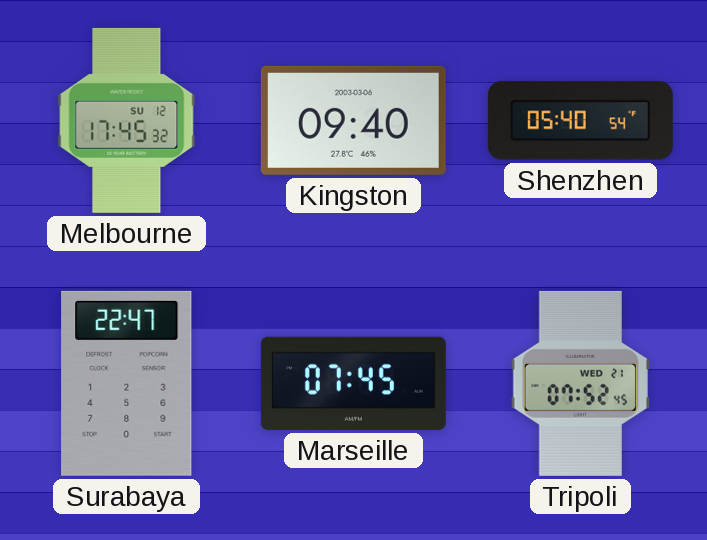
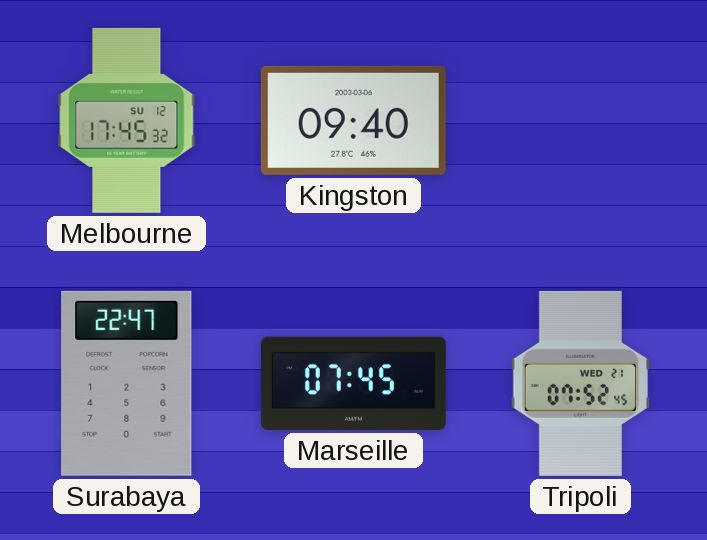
Shenzhen: 05:40 -> none
